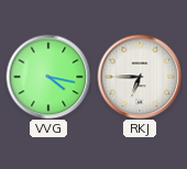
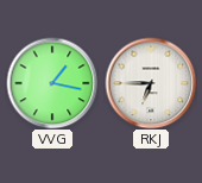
VVG: 4:17 -> 1:17
